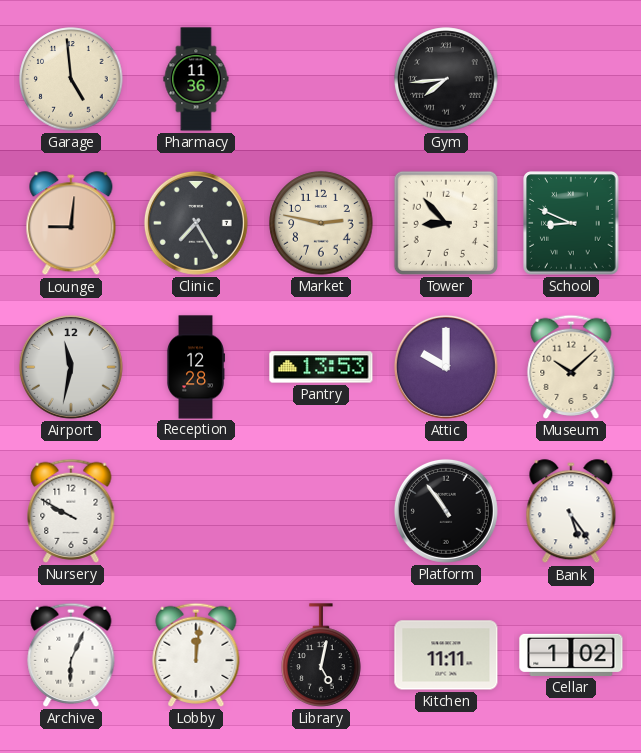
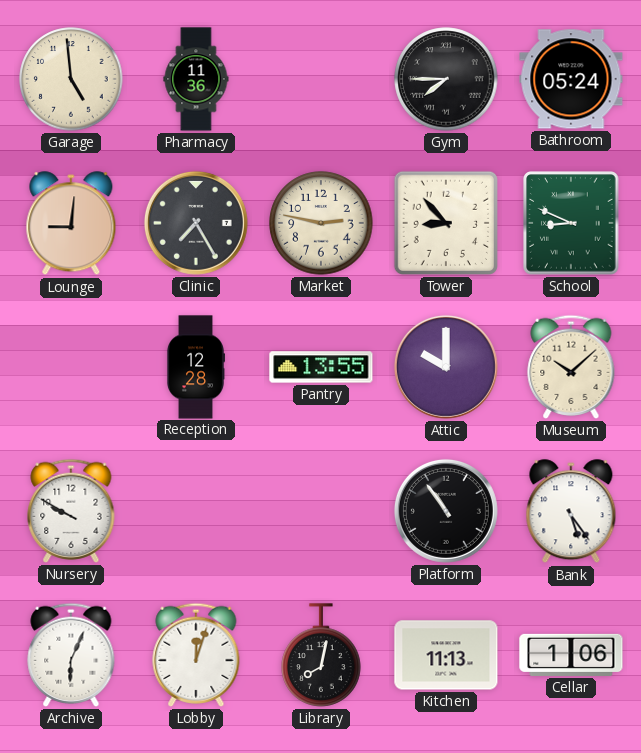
Gym: 7:44 -> 7:45
Bathroom: none -> 05:24
Airport: 11:32 -> none
Pantry: 13:53 -> 13:55
Lobby: 12:01 -> 12:03
Library: 5:02 -> 8:02
Kitchen: 11:11 -> 11:13
Cellar: 1:02 -> 1:06
